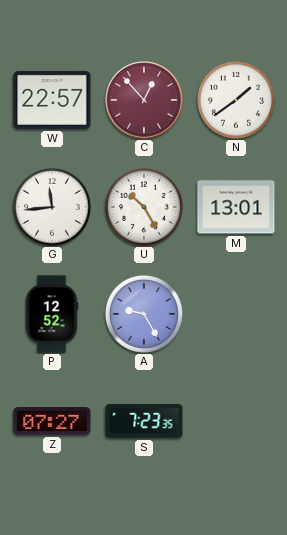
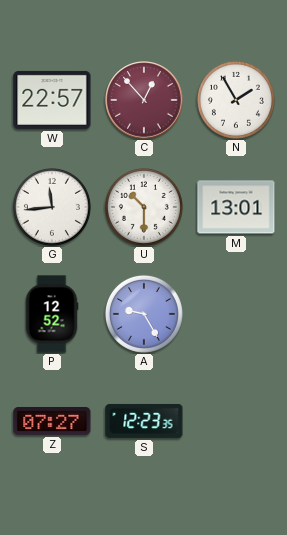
N: 1:39 -> 1:55
U: 10:25 -> 10:30
S: 7:23 -> 12:23
